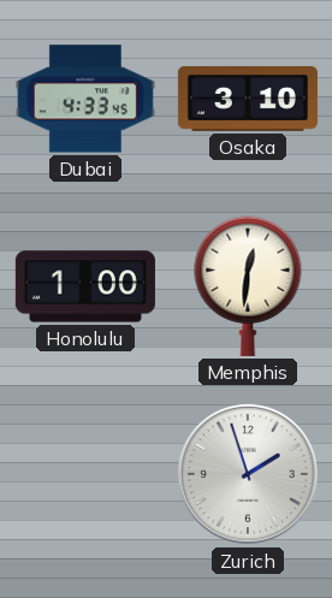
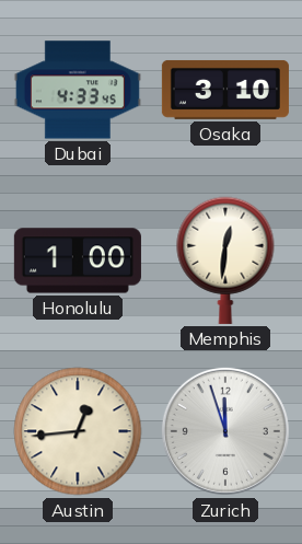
Austin: none -> 12:44
Zurich: 1:57 -> 11:57
